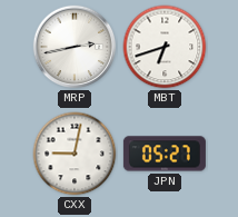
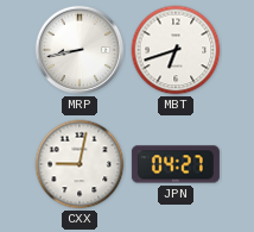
MRP: 2:43 -> 8:43
JPN: 05:27 -> 04:27
